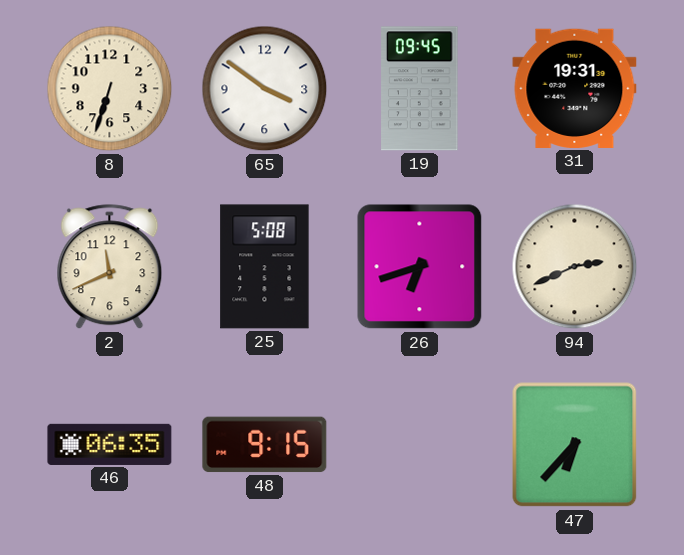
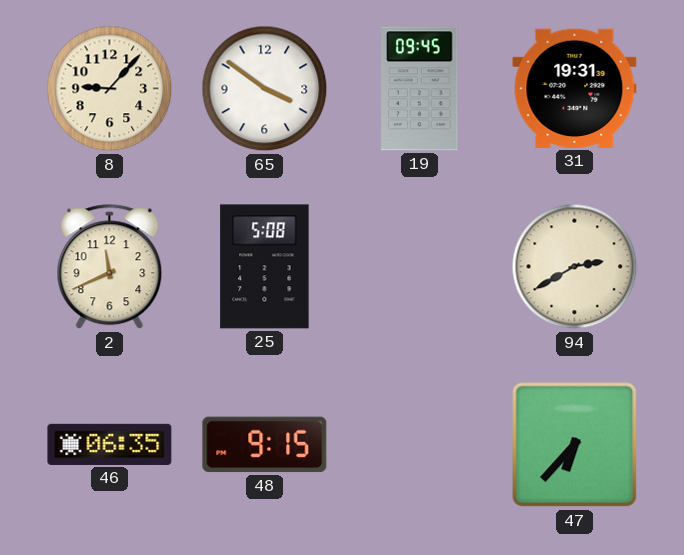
8: 6:33 -> 9:07
26: 6:42 -> none
94: 2:41 -> 2:40
